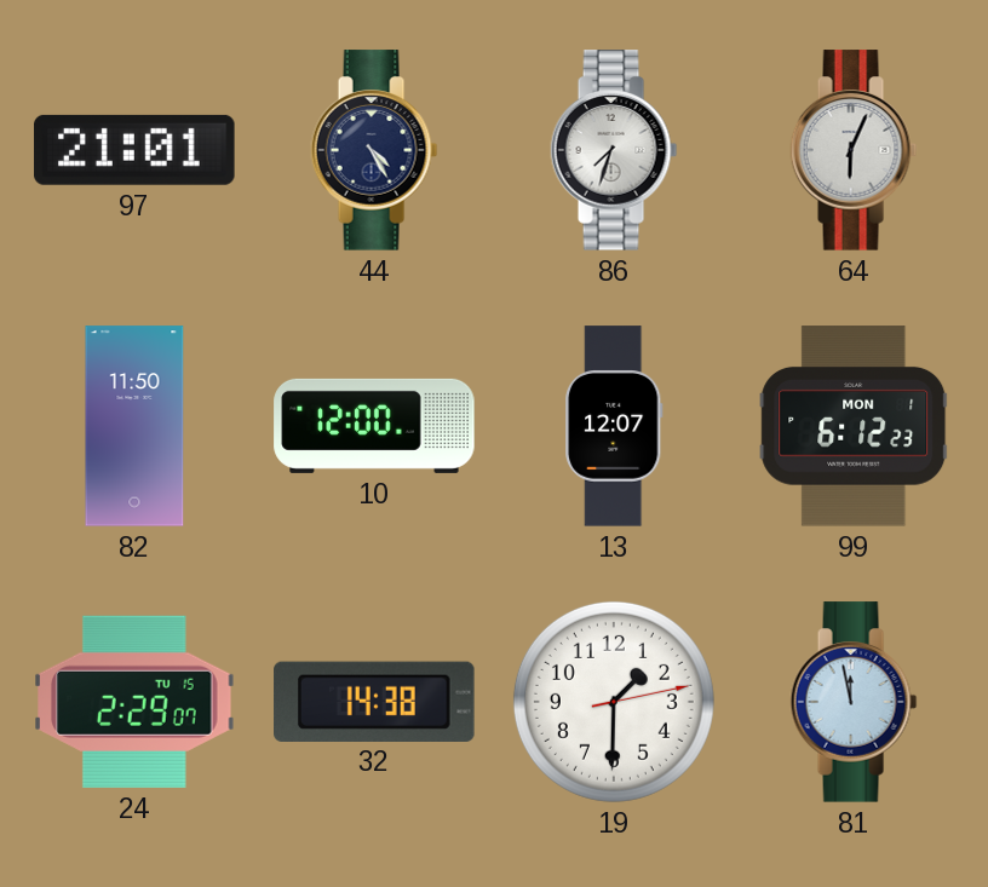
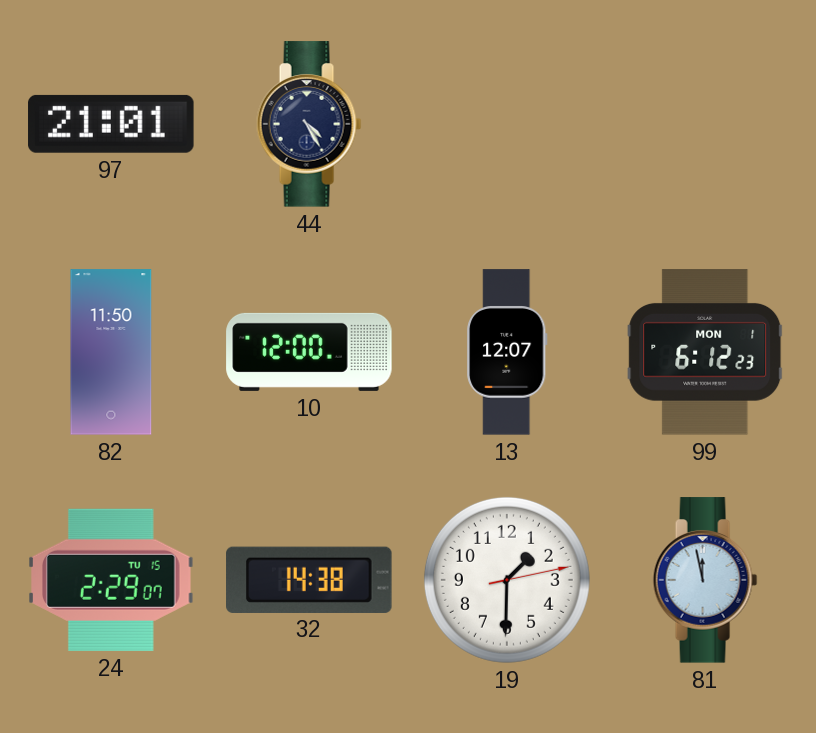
86: 7:33 -> none
64: 6:04 -> none
